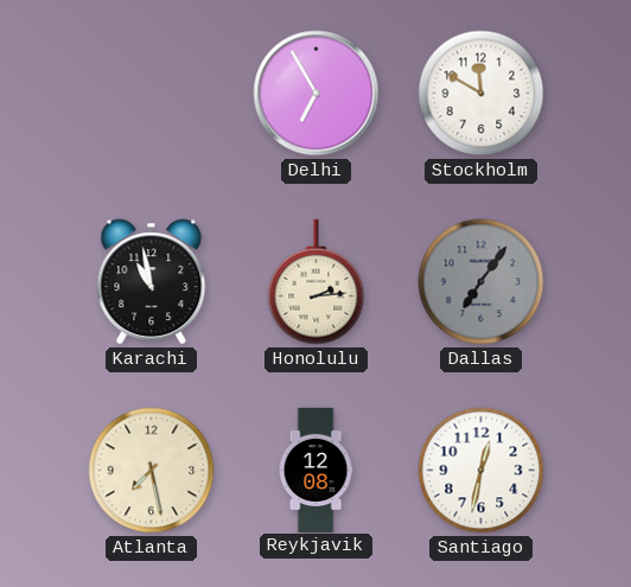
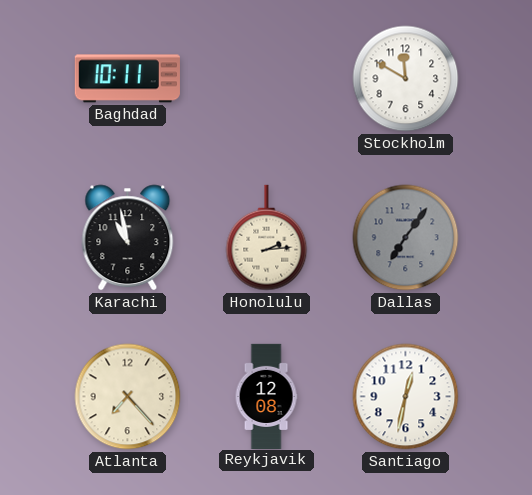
Baghdad: none -> 10:11
Delhi: 6:55 -> none
Atlanta: 7:28 -> 7:23
